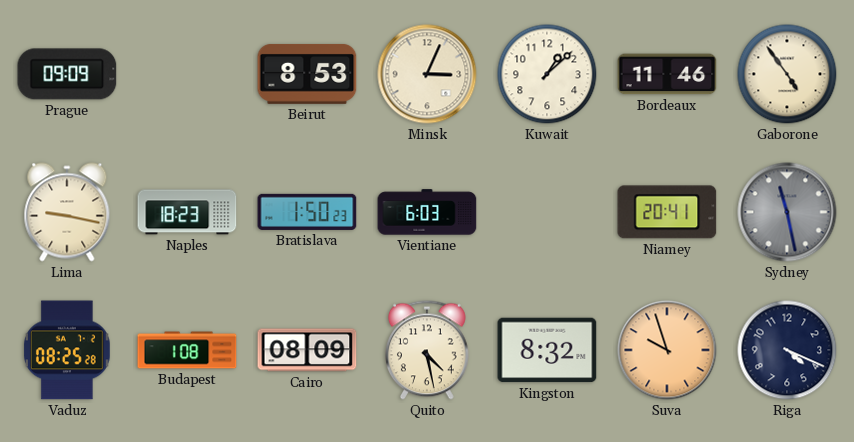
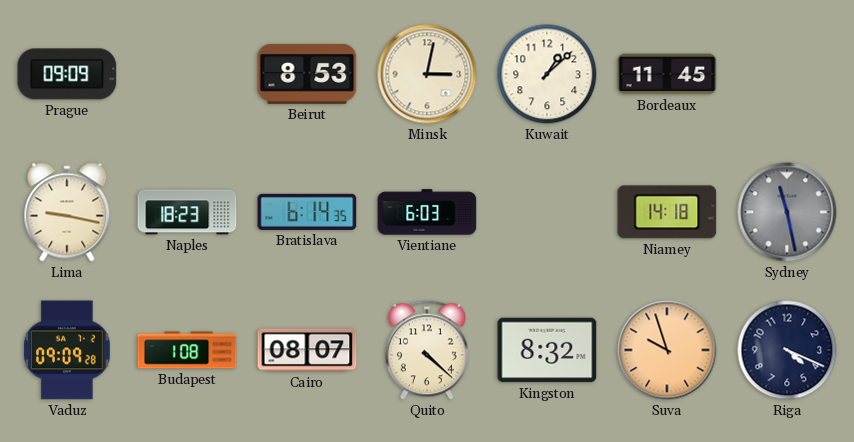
Minsk: 3:04 -> 3:02
Bordeaux: 11:46 -> 11:45
Gaborone: 4:54 -> none
Bratislava: 1:50 -> 6:14
Niamey: 20:41 -> 14:18
Vaduz: 08:25 -> 09:09
Cairo: 08:09 -> 08:07
Quito: 4:28 -> 4:22
